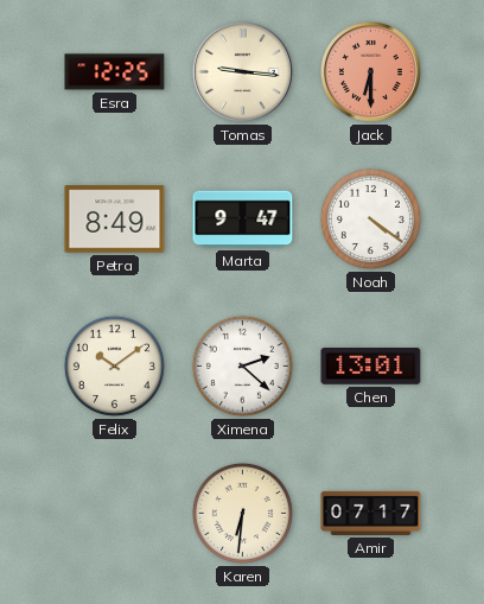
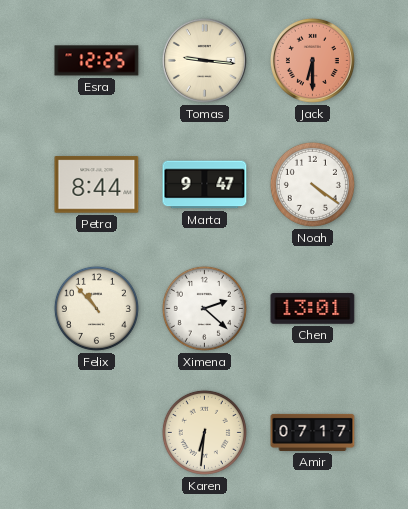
Petra: 8:49 -> 8:44
Felix: 10:09 -> 10:53
